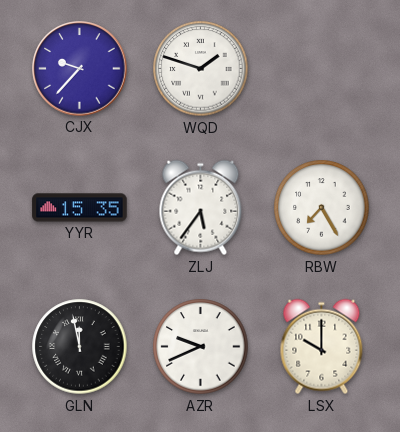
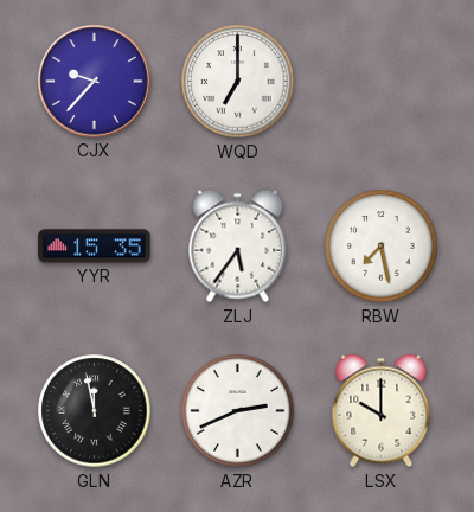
WQD: 1:48 -> 7:00
RBW: 7:25 -> 7:28
AZR: 9:41 -> 2:41
